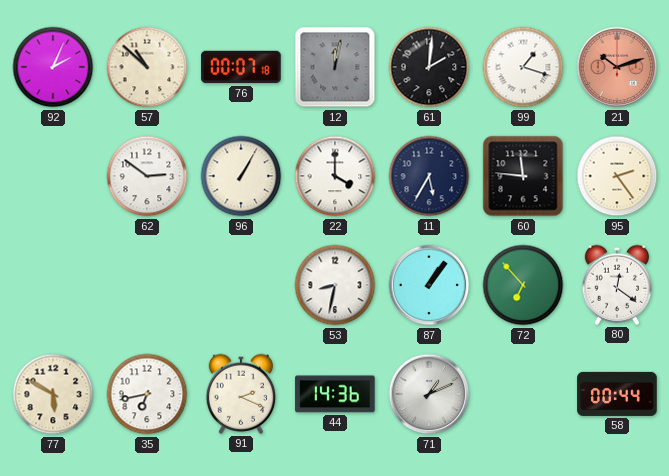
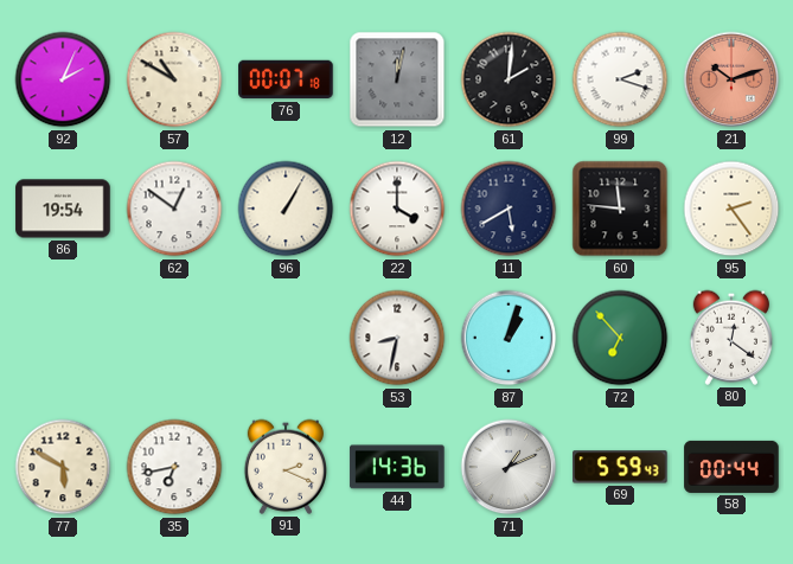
57: 10:52 -> 10:50
99: 1:18 -> 2:18
86: none -> 19:54
62: 2:51 -> 12:51
11: 5:35 -> 5:40
87: 1:06 -> 1:03
69: none -> 5:59
